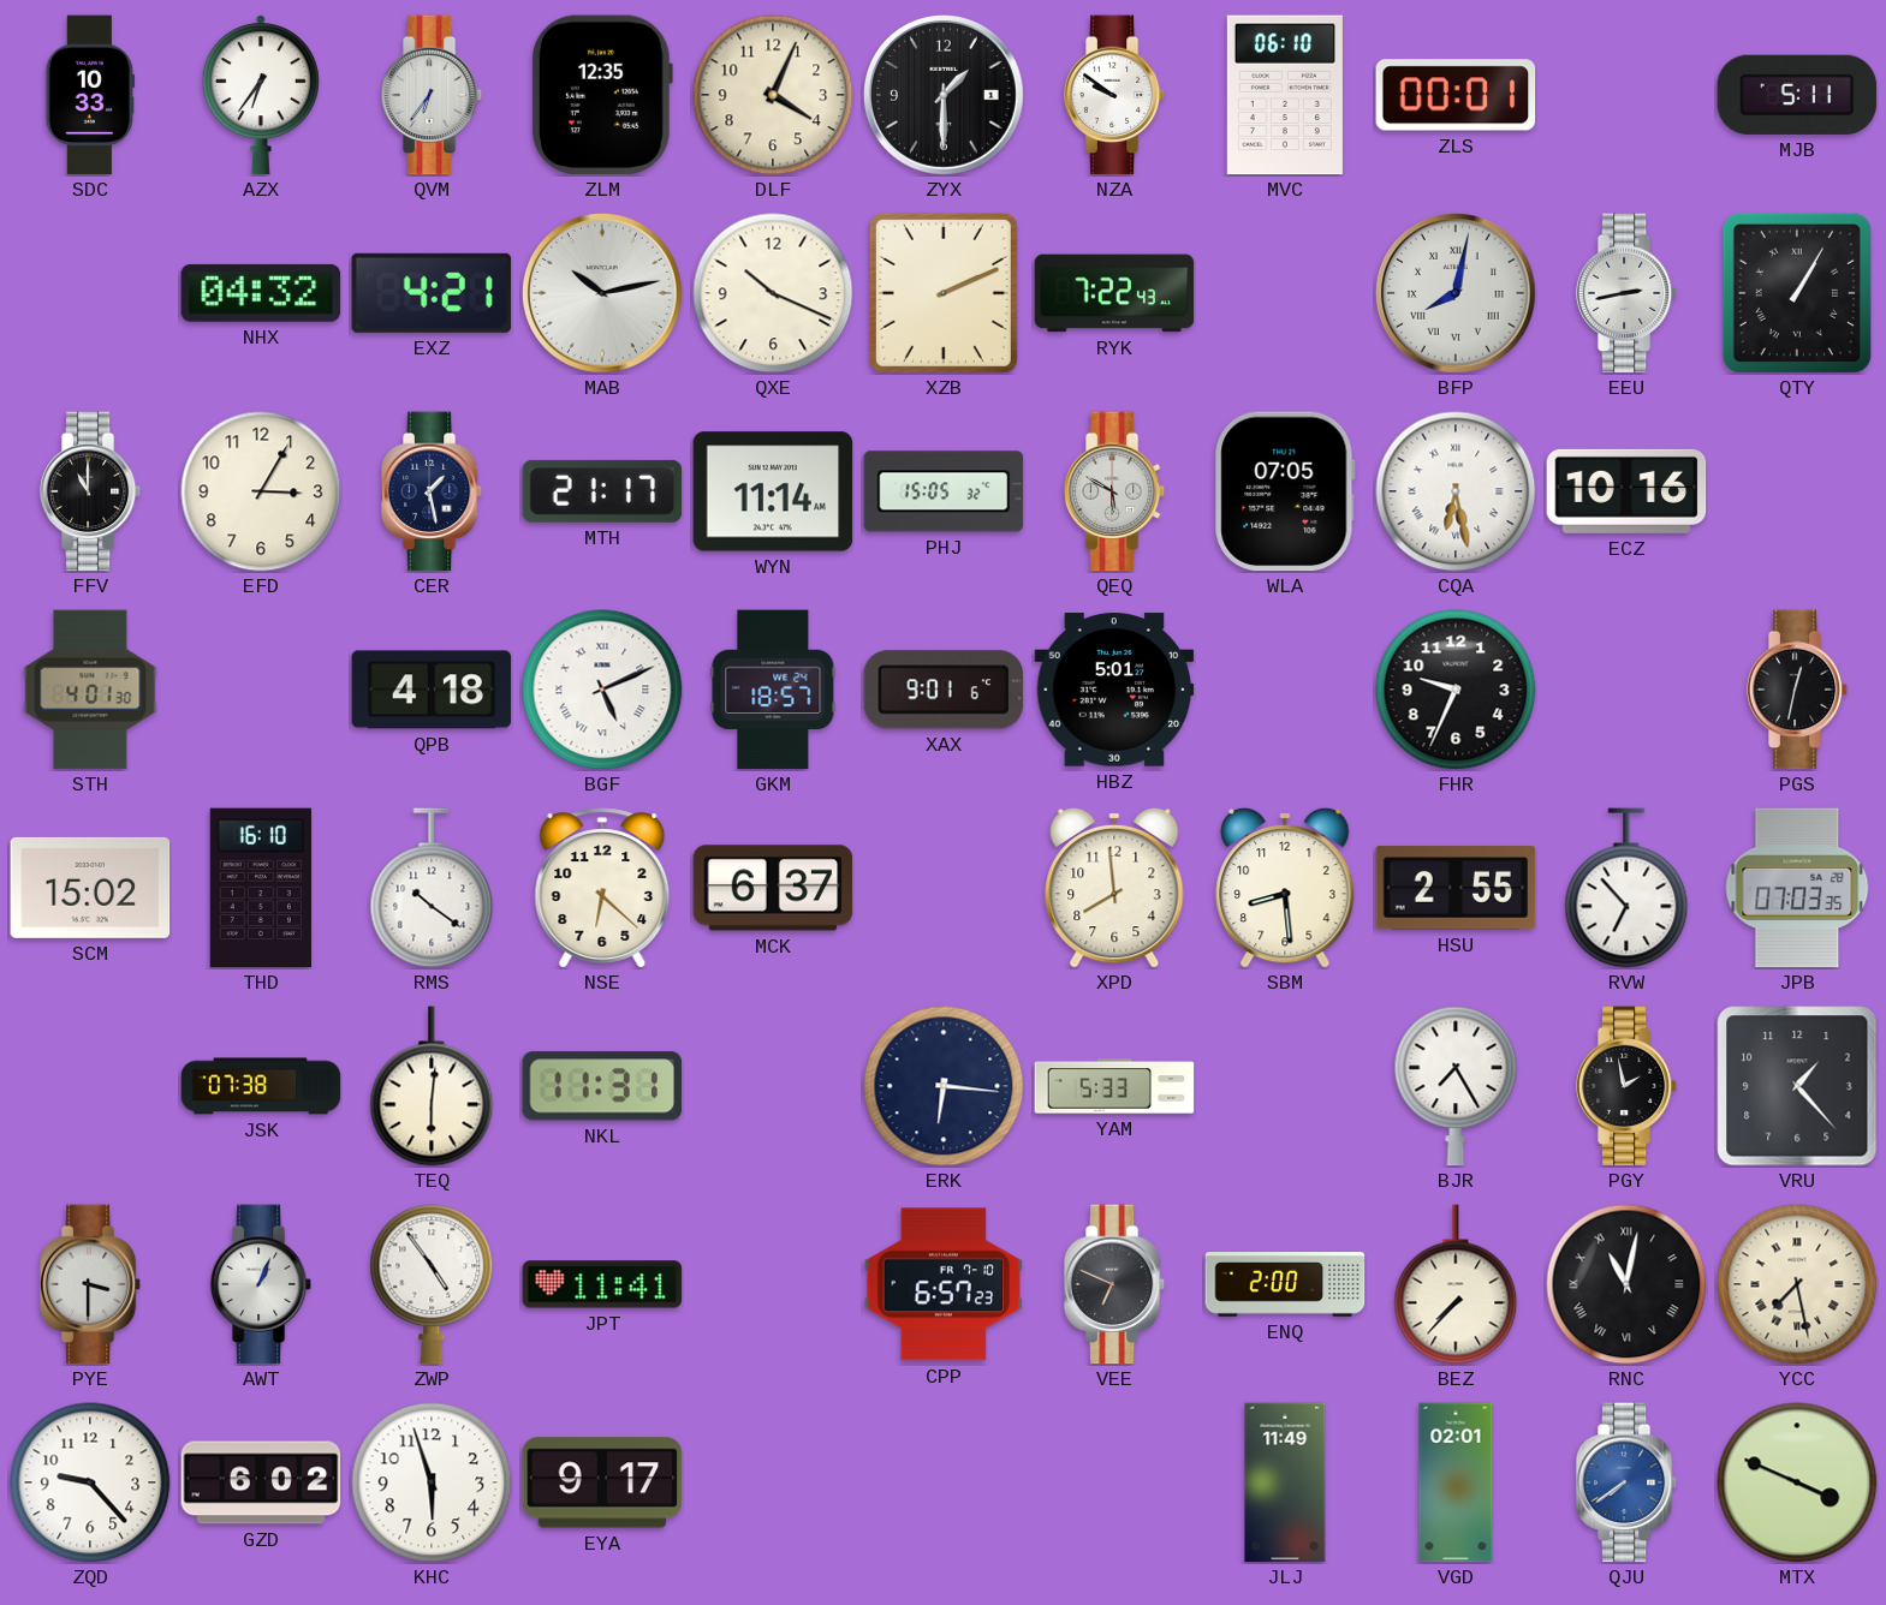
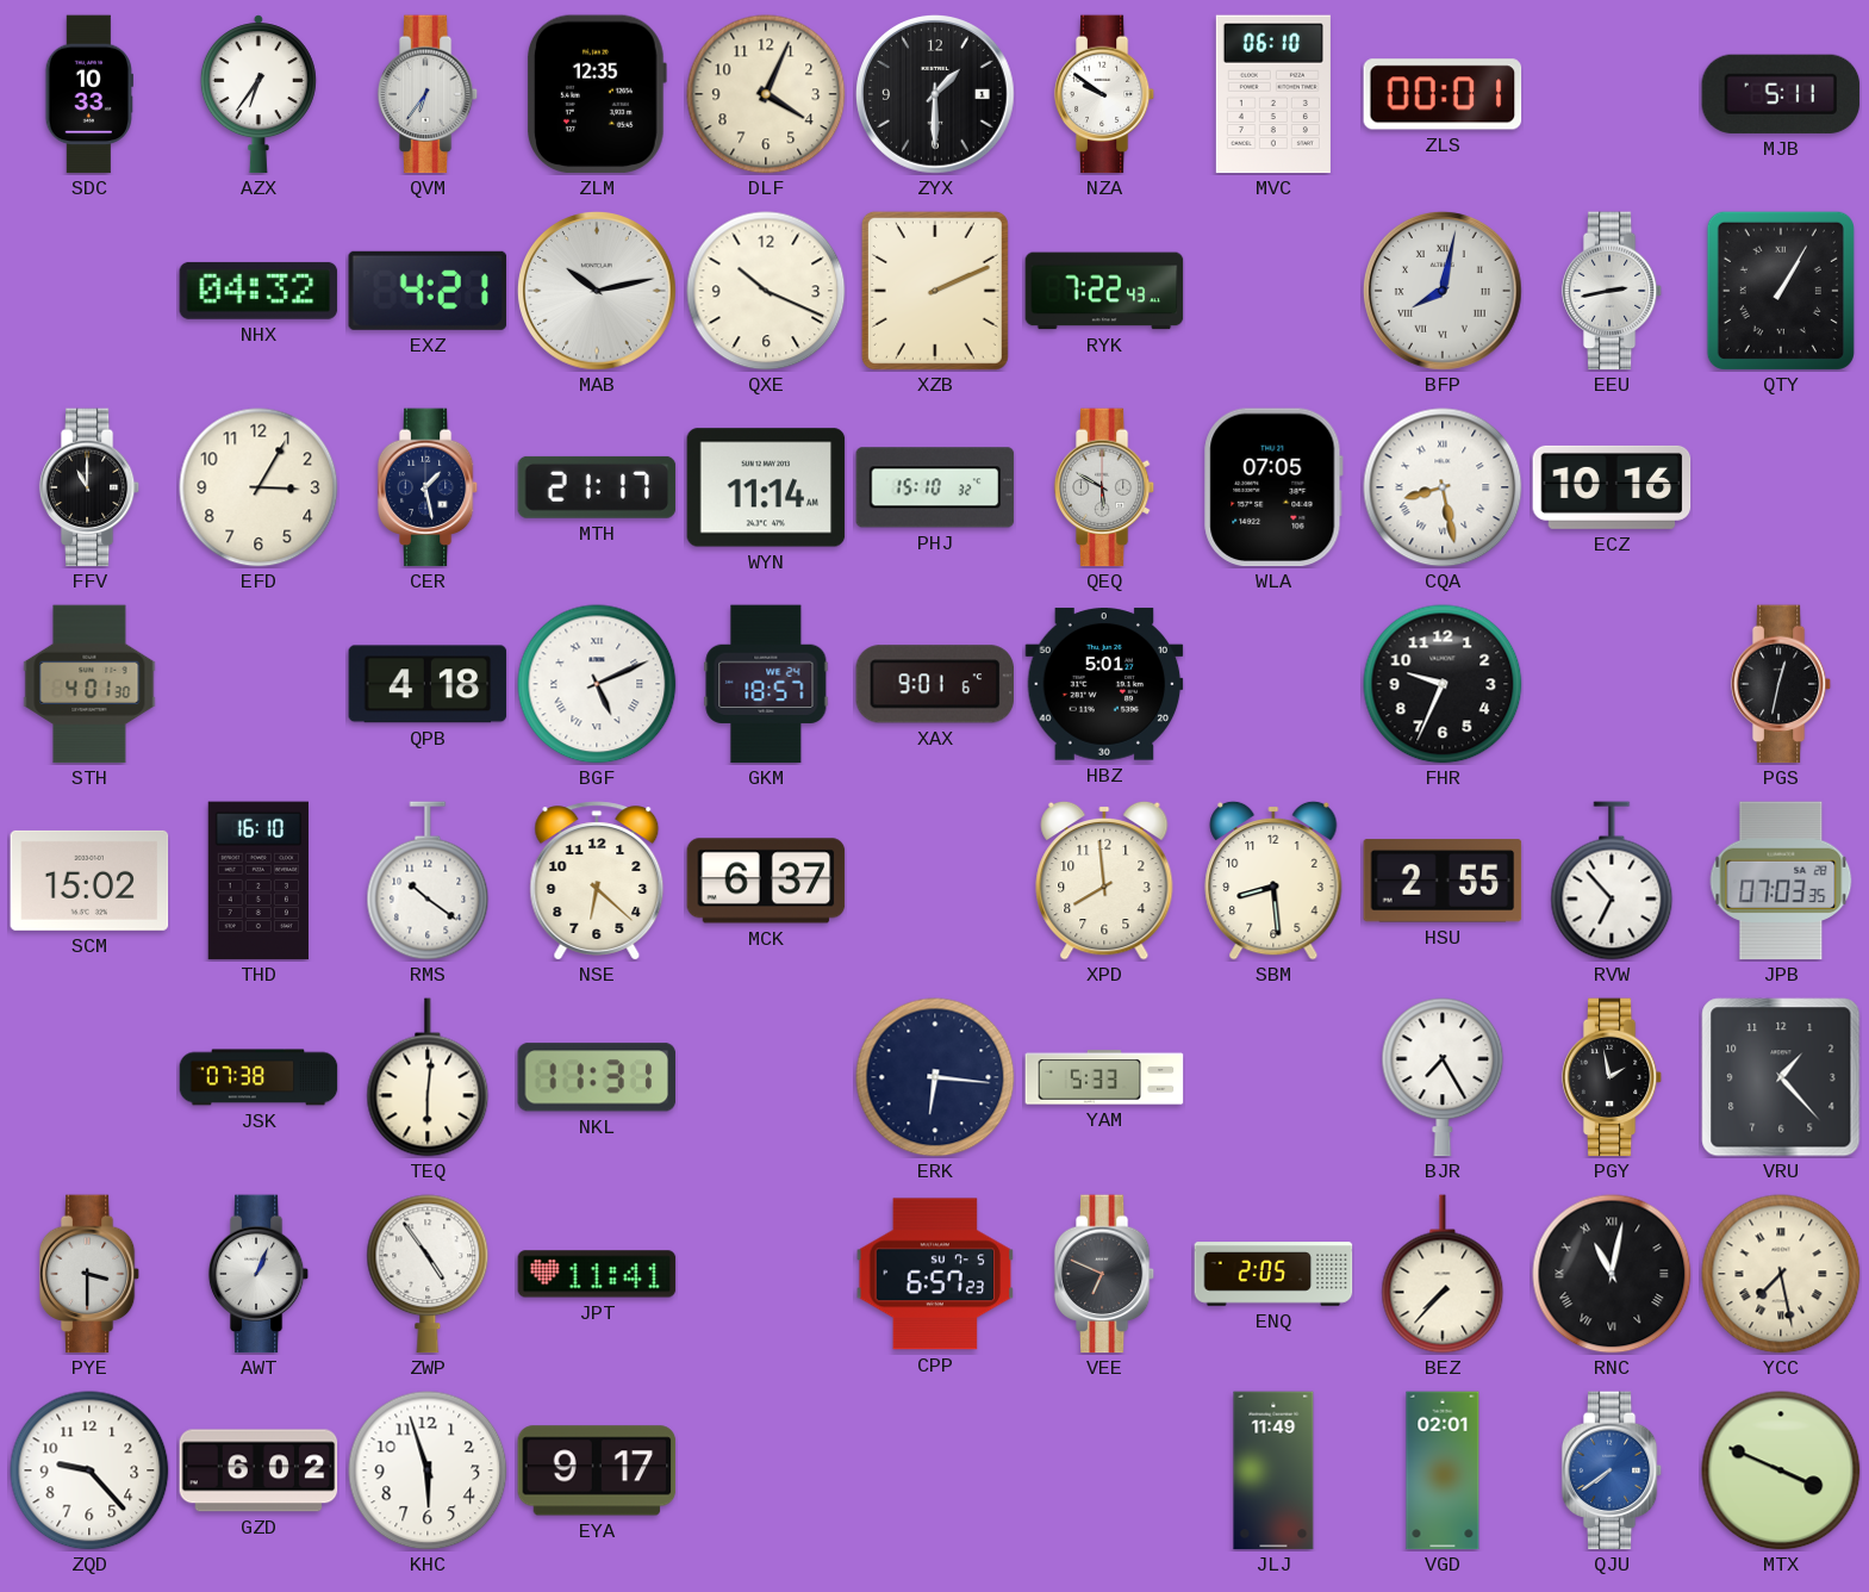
PHJ: 15:05 -> 15:10
CQA: 6:28 -> 8:28
CPP date: FR 7-10 -> SU 7-5
ENQ: 2:00 -> 2:05
